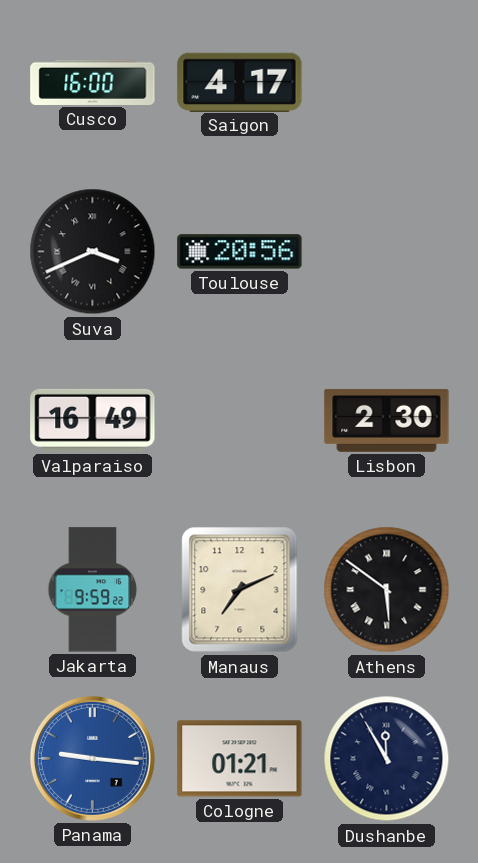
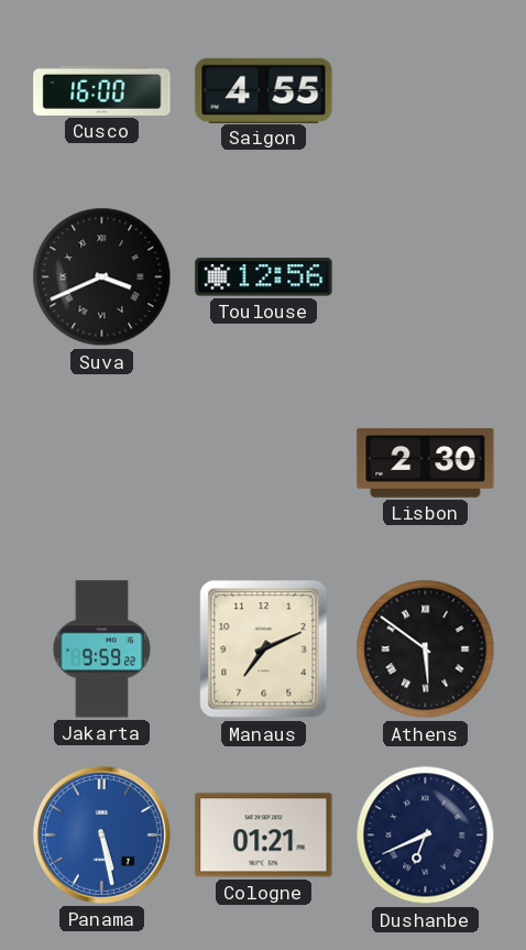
Saigon: 4:17 -> 4:55
Toulouse: 20:56 -> 12:56
Valparaiso: 16:49 -> none
Panama: 9:16 -> 5:28
Dushanbe: 11:55 -> 6:41
